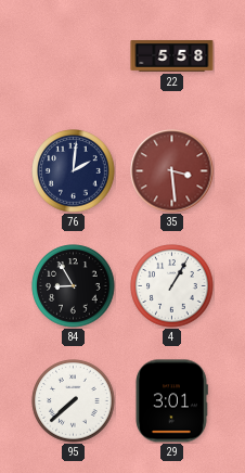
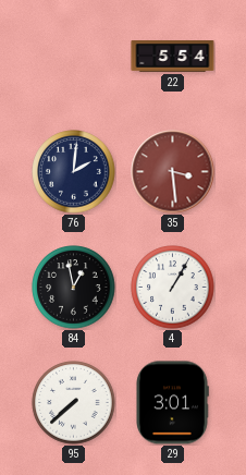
22: 5:58 -> 5:54
84: 8:55 -> 12:58
